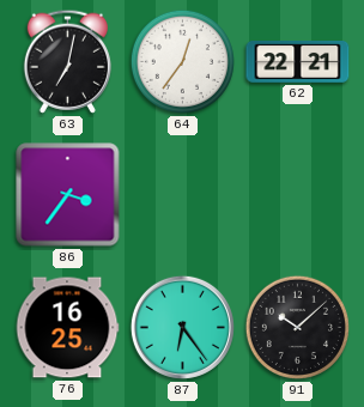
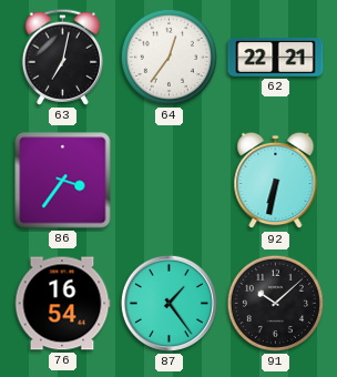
92: none -> 6:32
76: 16:25 -> 16:54
87: 6:24 -> 1:24
